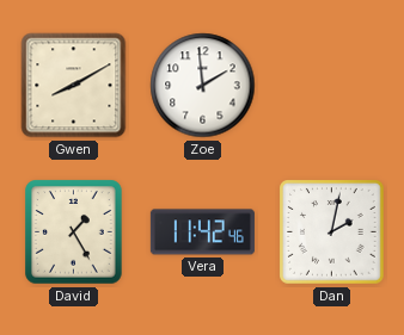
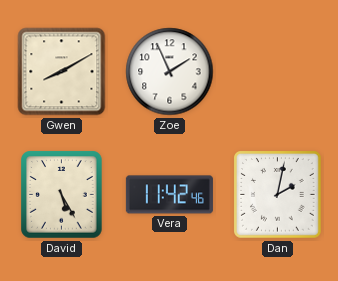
Zoe: 1:59 -> 1:56
David: 1:25 -> 5:25
